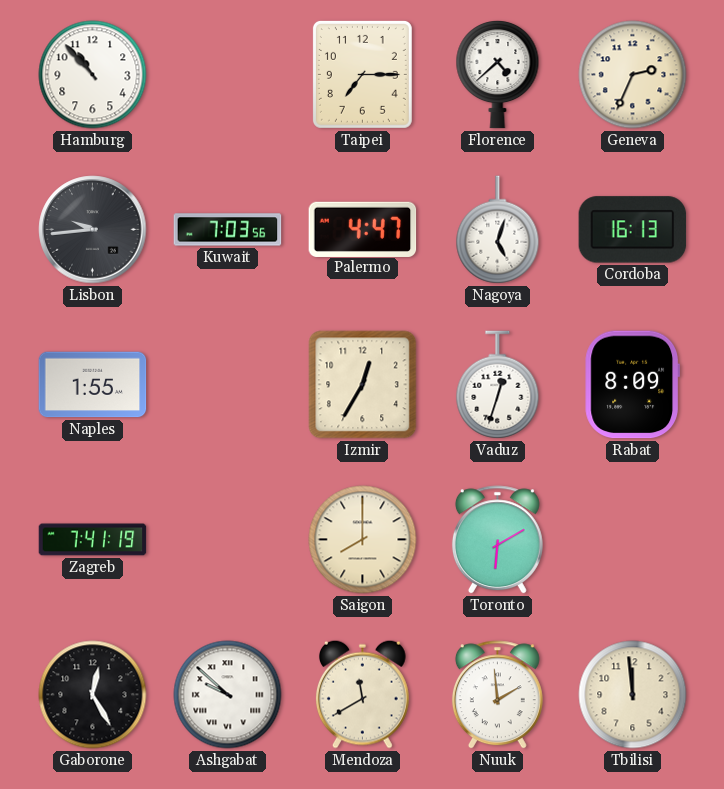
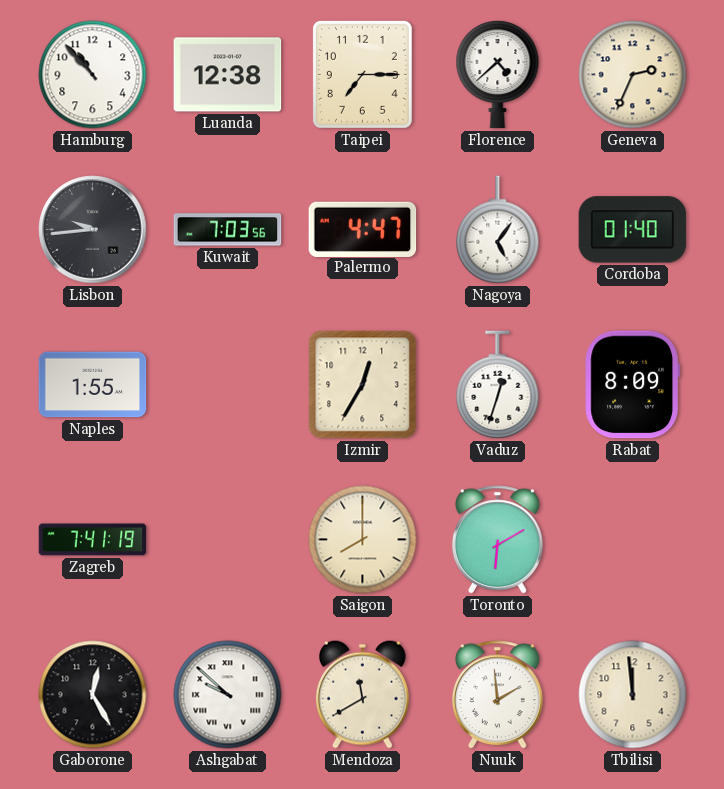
Luanda: none -> 12:38
Nagoya: 5:03 -> 5:06
Cordoba: 16:13 -> 01:40
